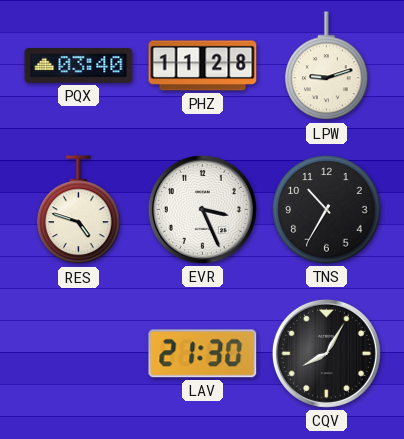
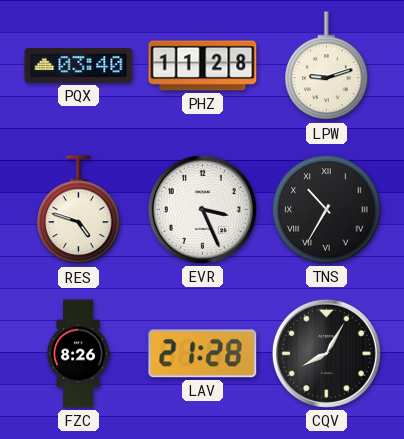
TNS numerals: Arabic -> Roman
FZC: none -> 8:26
LAV: 21:30 -> 21:28
